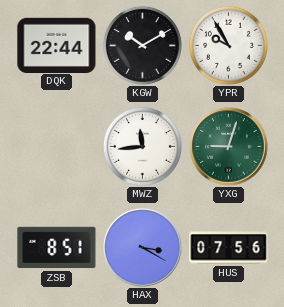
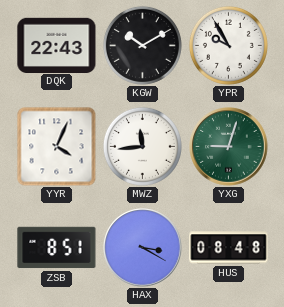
DQK: 22:44 -> 22:43
YYR: none -> 4:04
HUS: 07:56 -> 08:48
